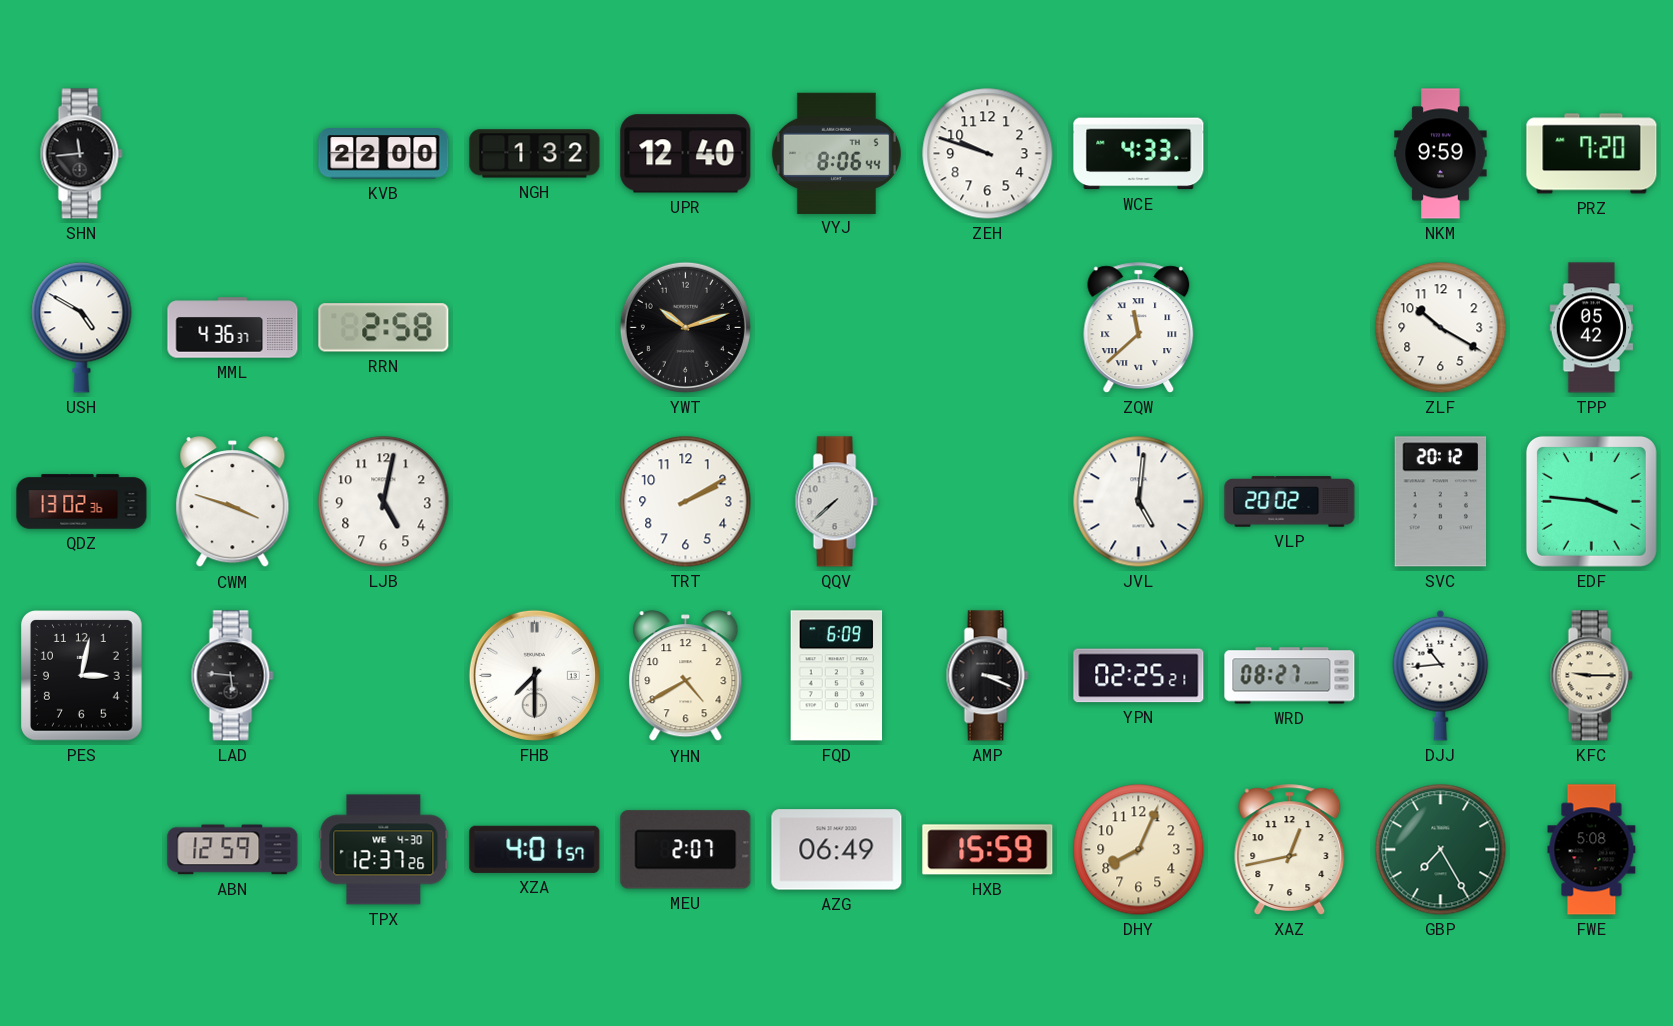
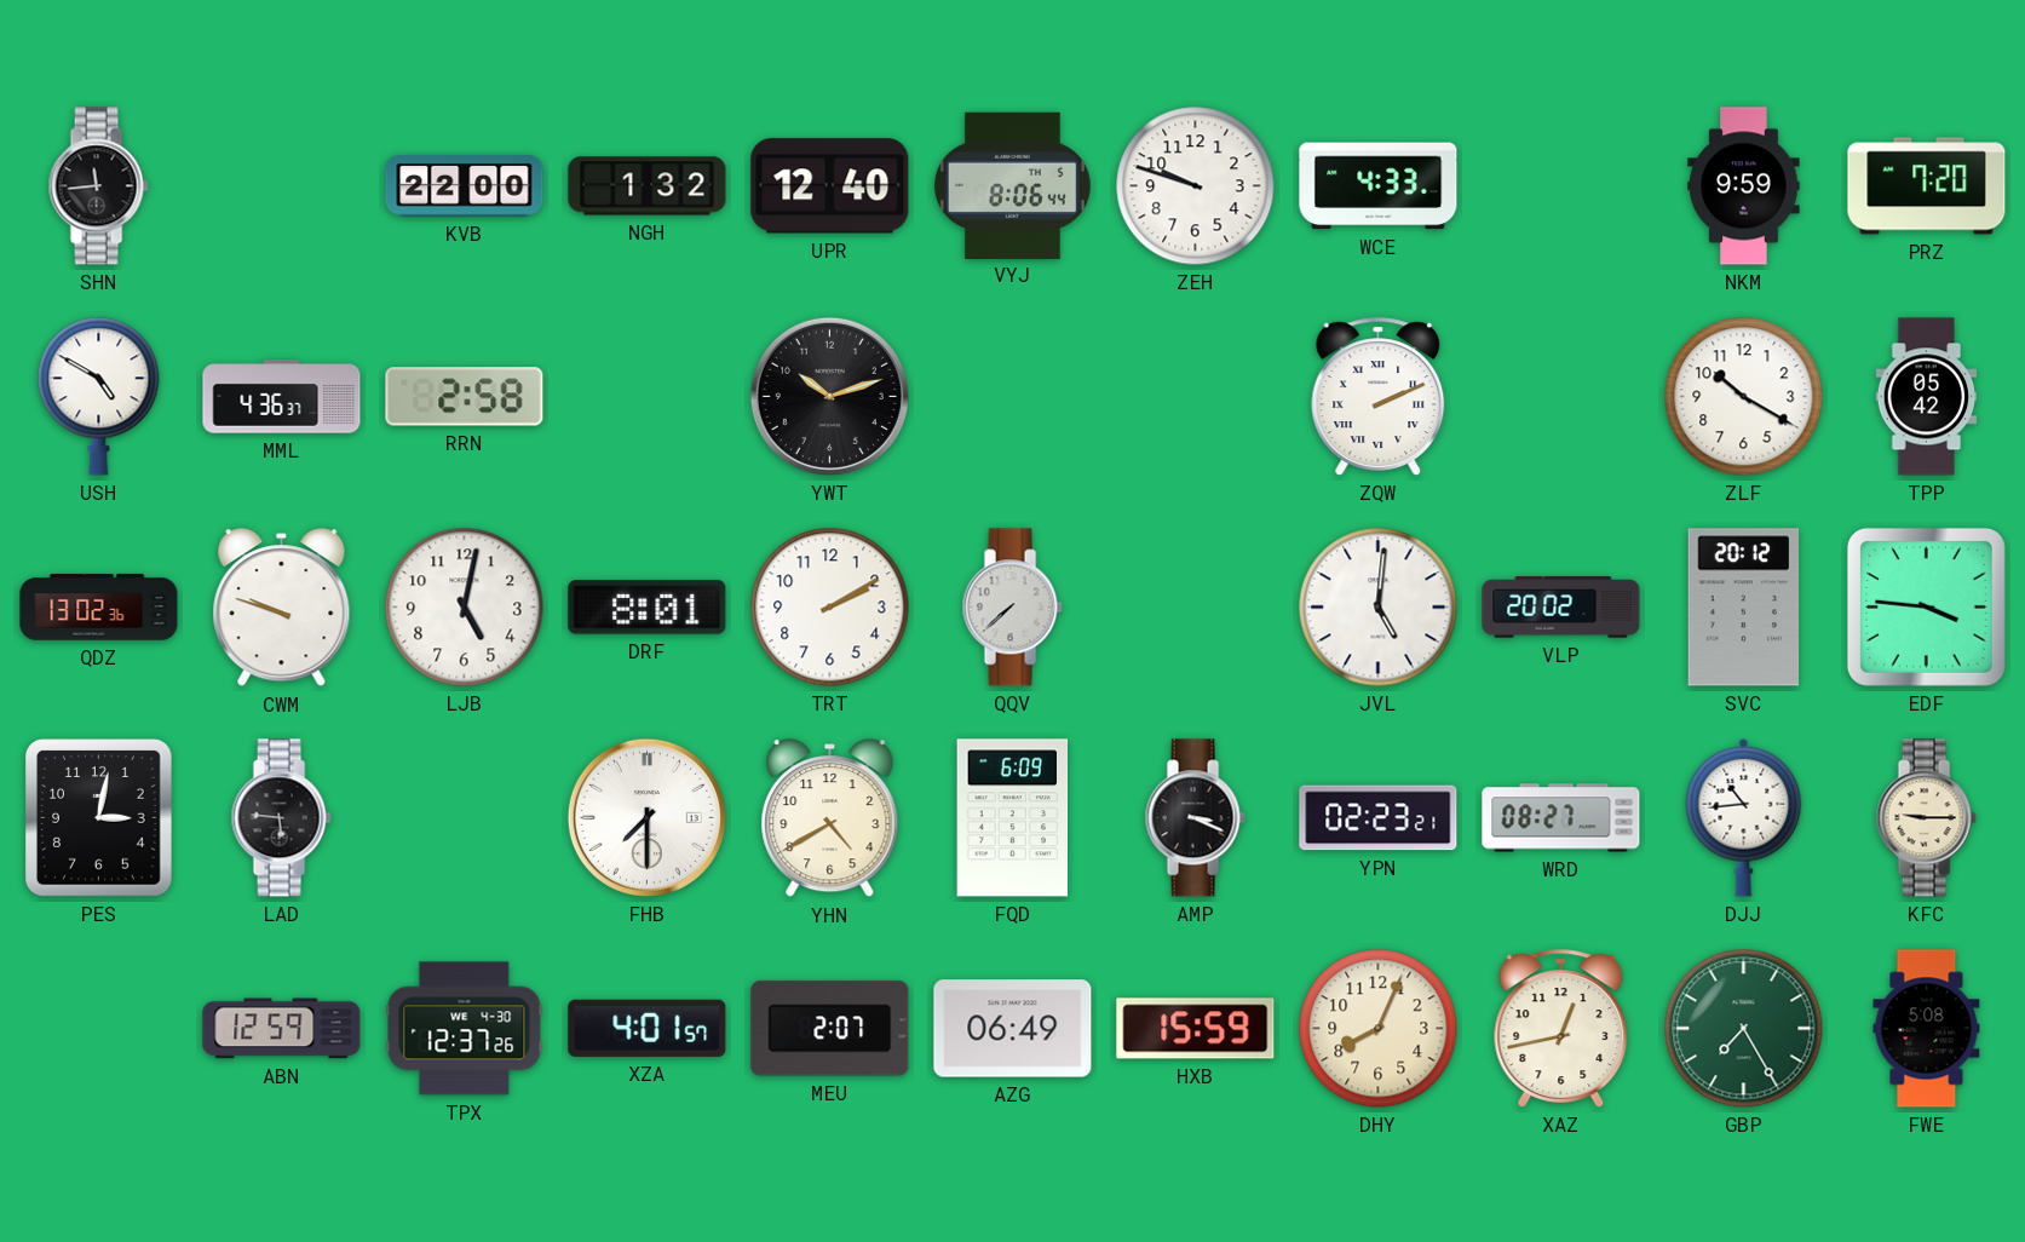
ZQW: 11:38 -> 2:11
CWM: 3:48 -> 9:48
DRF: none -> 8:01
YPN: 02:25 -> 02:23
